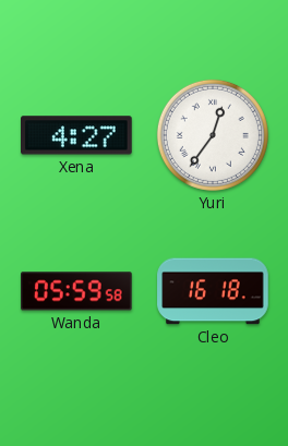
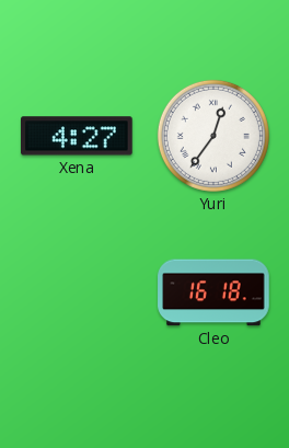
Wanda: 05:59 -> none
